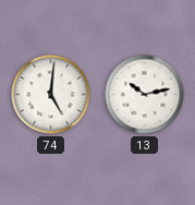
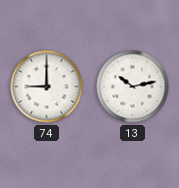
74: 5:01 -> 9:00
